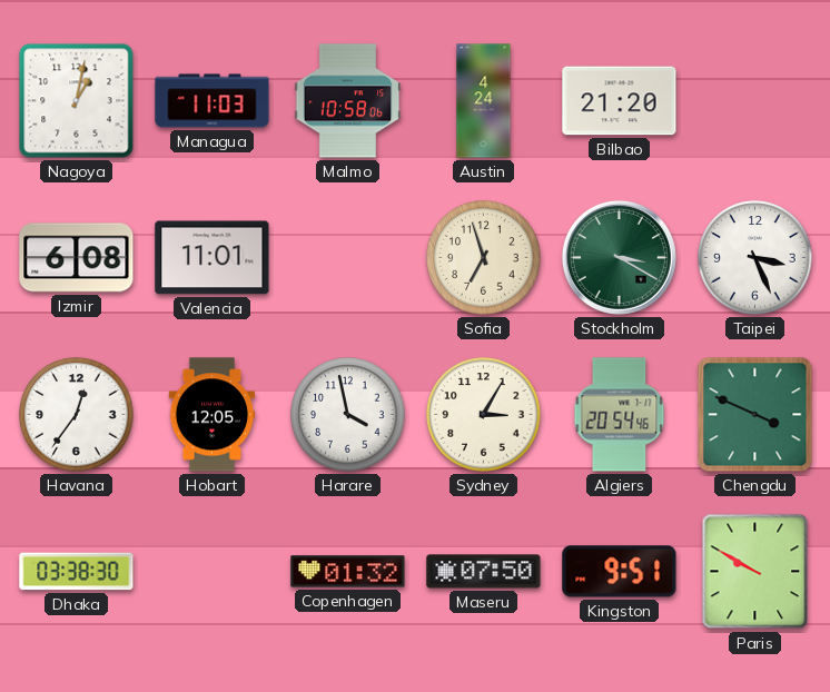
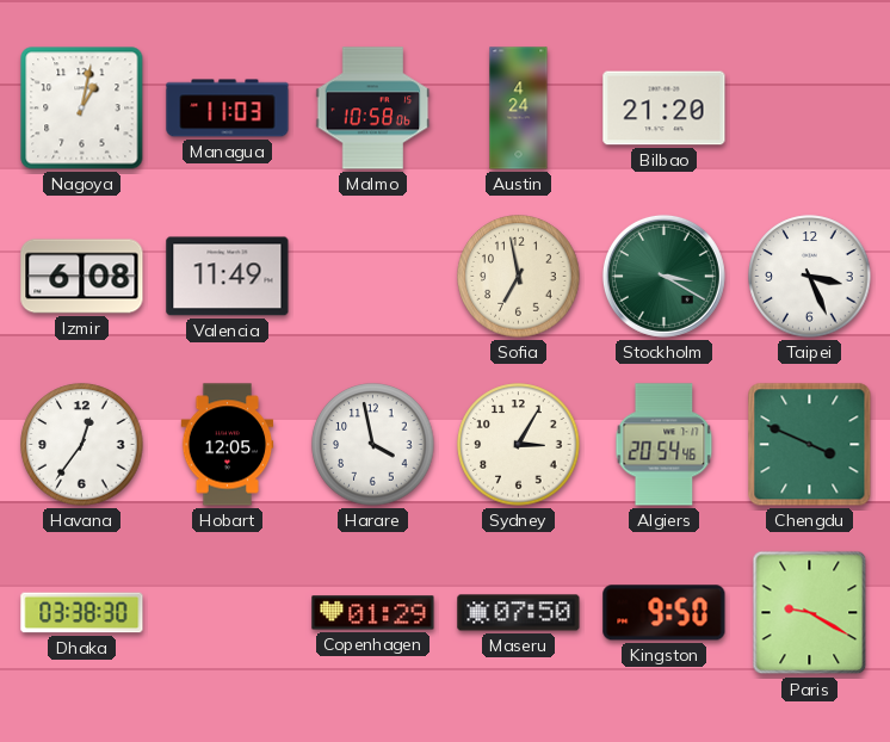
Valencia: 11:01 -> 11:49
Sofia: 6:57 -> 6:58
Copenhagen: 01:32 -> 01:29
Kingston: 9:51 -> 9:50
Paris: 9:50 -> 9:20
